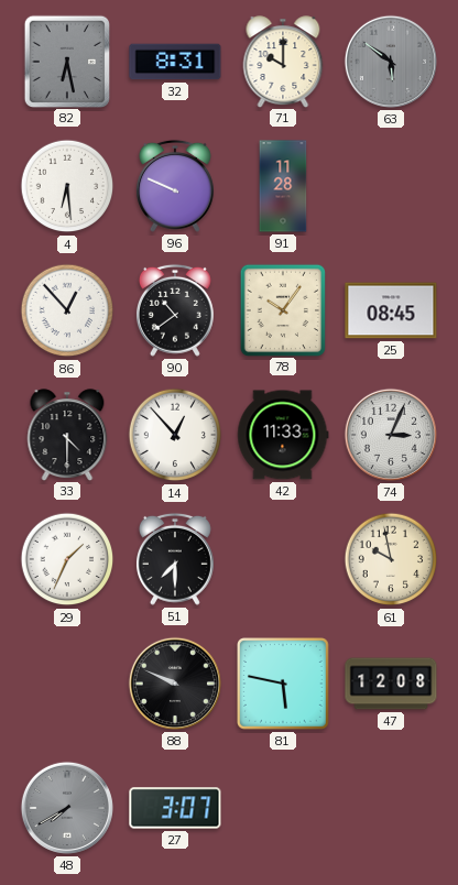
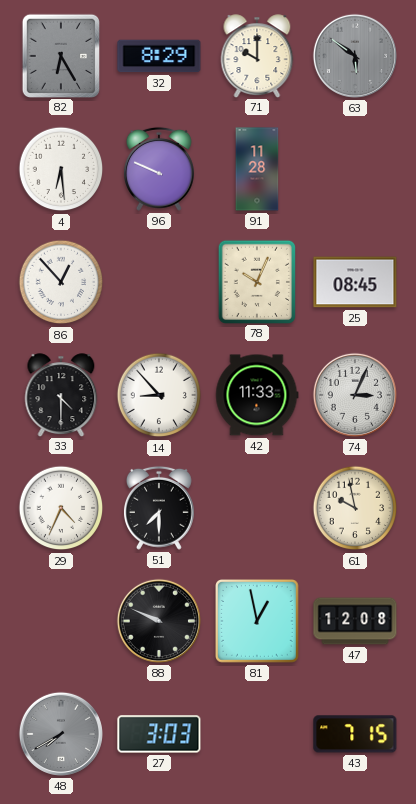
82: 6:28 -> 6:25
32: 8:31 -> 8:29
90: 10:39 -> none
78: 10:06 -> 10:04
14: 12:53 -> 8:53
29: 1:34 -> 4:34
81: 5:47 -> 12:58
27: 3:07 -> 3:03
43: none -> 7:15
